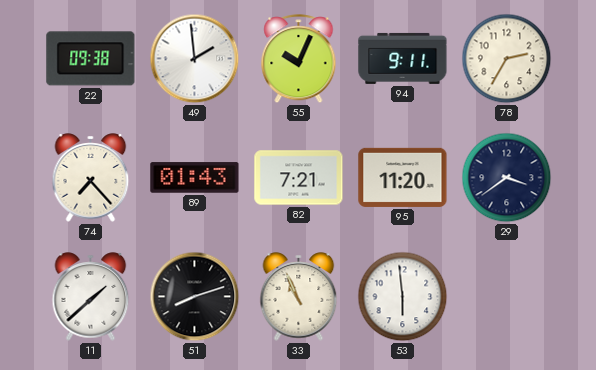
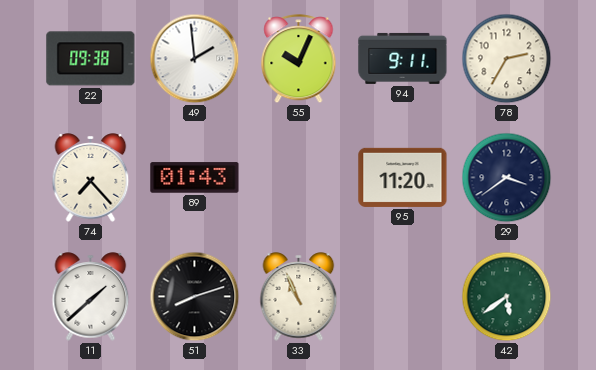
82: 7:21 -> none
53: 5:59 -> none
42: none -> 5:39
